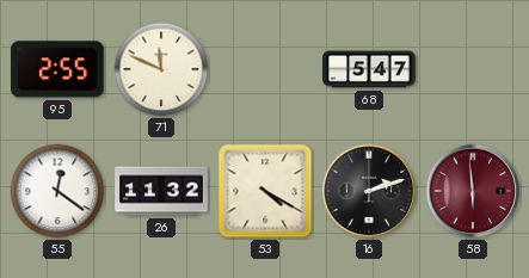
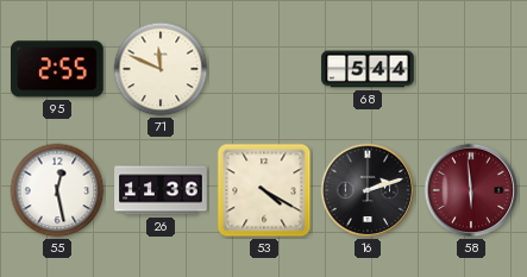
68: 5:47 -> 5:44
55: 12:21 -> 12:28
26: 11:32 -> 11:36
